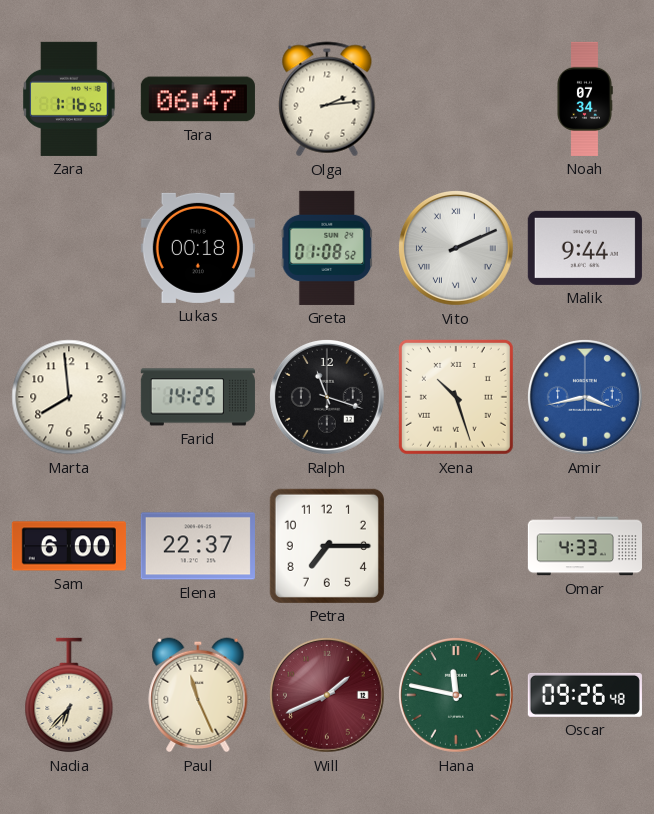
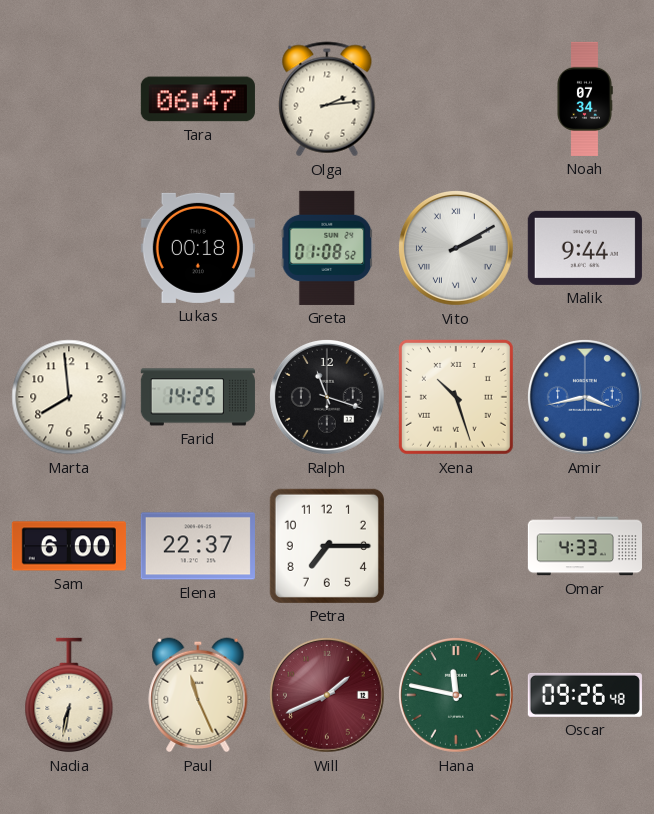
Zara: 1:16 -> none
Vito: 2:11 -> 2:10
Nadia: 6:37 -> 6:32
